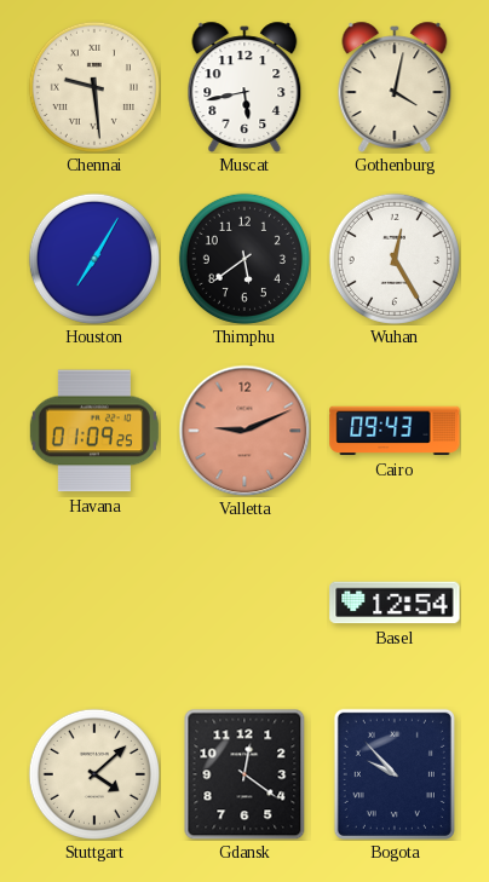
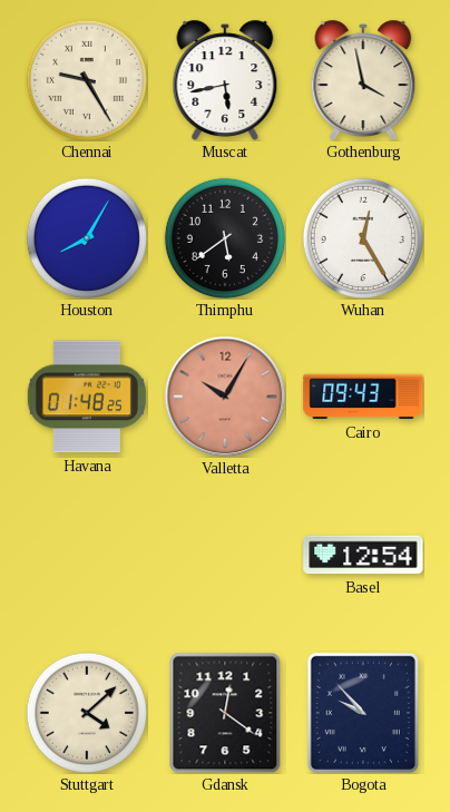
Chennai: 9:29 -> 9:25
Gothenburg: 4:02 -> 3:58
Houston: 7:05 -> 8:05
Havana: 01:09 -> 01:48
Valletta: 9:11 -> 10:05
